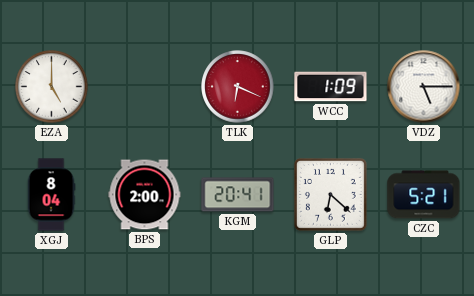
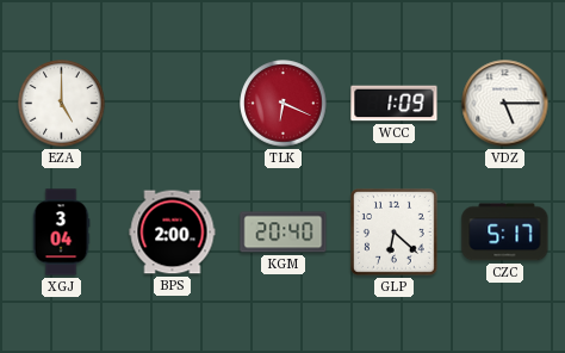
XGJ: 8:04 -> 3:04
KGM: 20:41 -> 20:40
CZC: 5:21 -> 5:17
